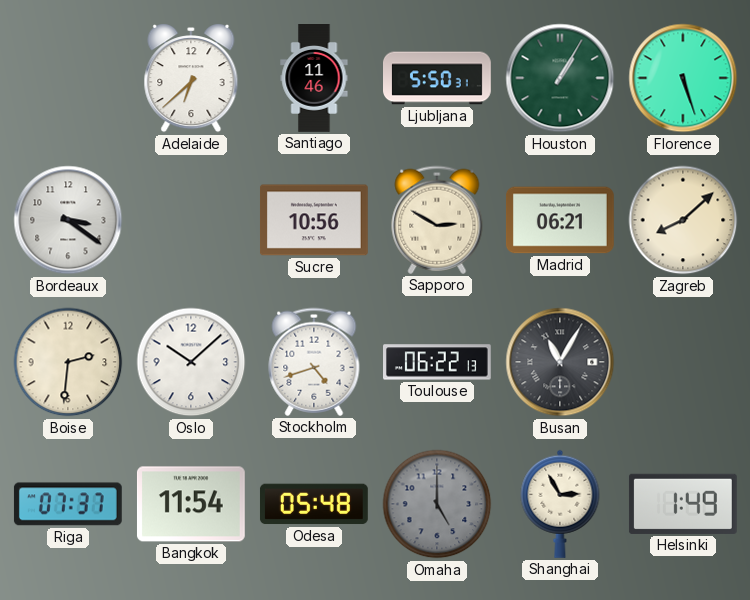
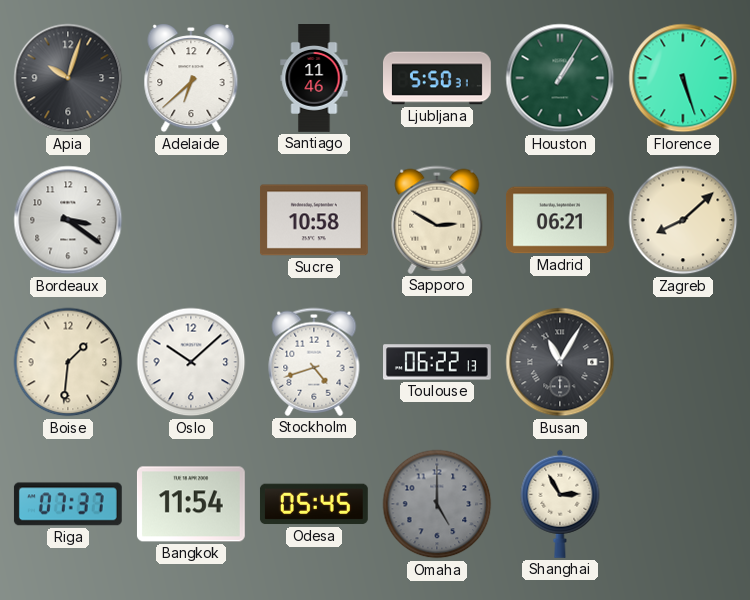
Apia: none -> 10:03
Sucre: 10:56 -> 10:58
Boise: 2:31 -> 1:31
Odesa: 05:48 -> 05:45
Helsinki: 1:49 -> none
